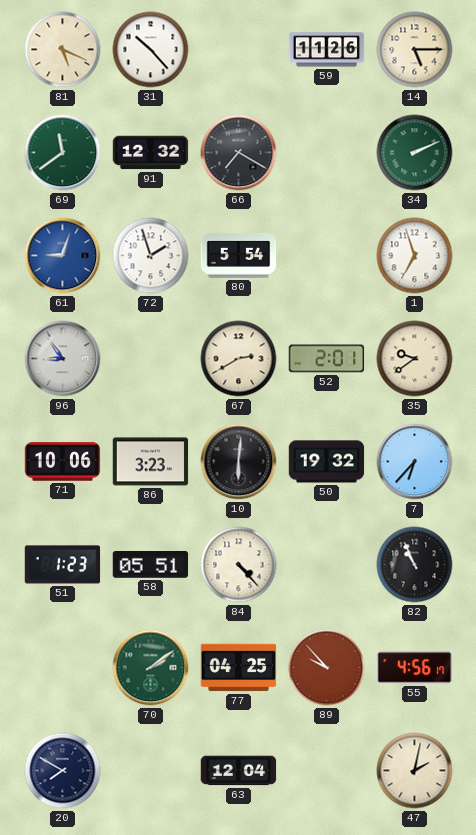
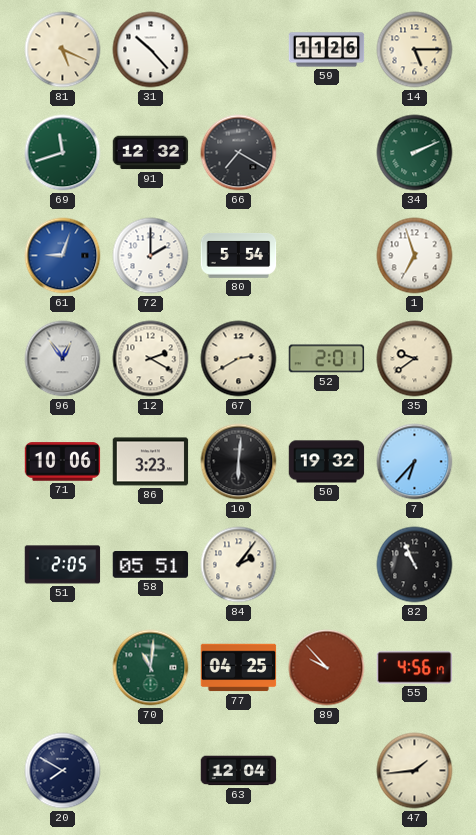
69: 11:39 -> 11:42
72: 1:57 -> 2:00
96: 8:54 -> 12:54
12: none -> 2:20
51: 1:23 -> 2:05
84: 4:23 -> 2:06
70: 2:09 -> 11:01
47: 2:02 -> 1:44
